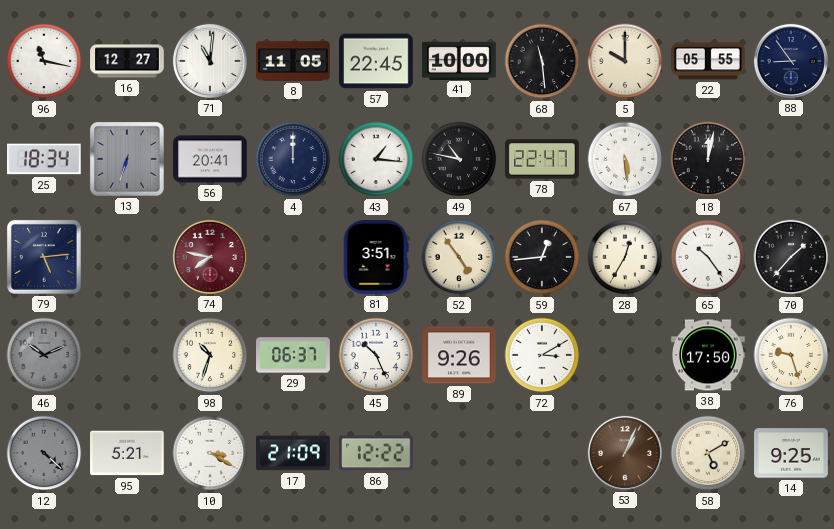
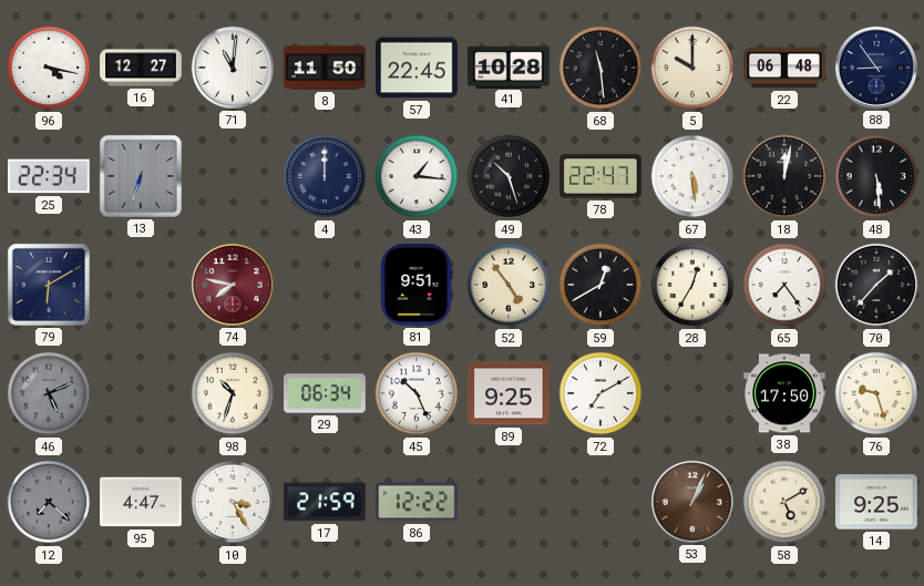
96: 11:17 -> 4:17
8: 11:05 -> 11:50
41: 10:00 -> 10:28
22: 05:55 -> 06:48
25: 18:34 -> 22:34
56: 20:41 -> none
49: 10:47 -> 10:27
48: none -> 5:29
79: 5:14 -> 6:10
81: 3:51 -> 9:51
59: 12:44 -> 12:40
65: 10:24 -> 7:24
46: 10:11 -> 5:11
29: 06:37 -> 06:34
89: 9:26 -> 9:25
72: 3:10 -> 7:10
12: 4:22 -> 7:22
95: 5:21 -> 4:47
10: 3:20 -> 3:25
17: 21:09 -> 21:59
